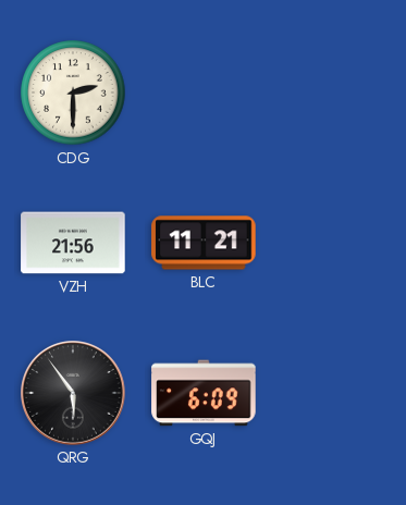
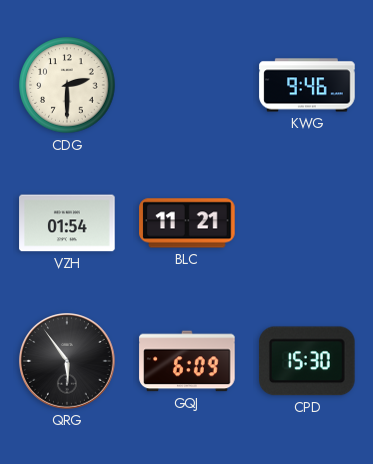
KWG: none -> 9:46
VZH: 21:56 -> 01:54
CPD: none -> 15:30
